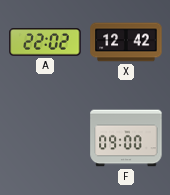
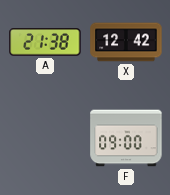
A: 22:02 -> 21:38
